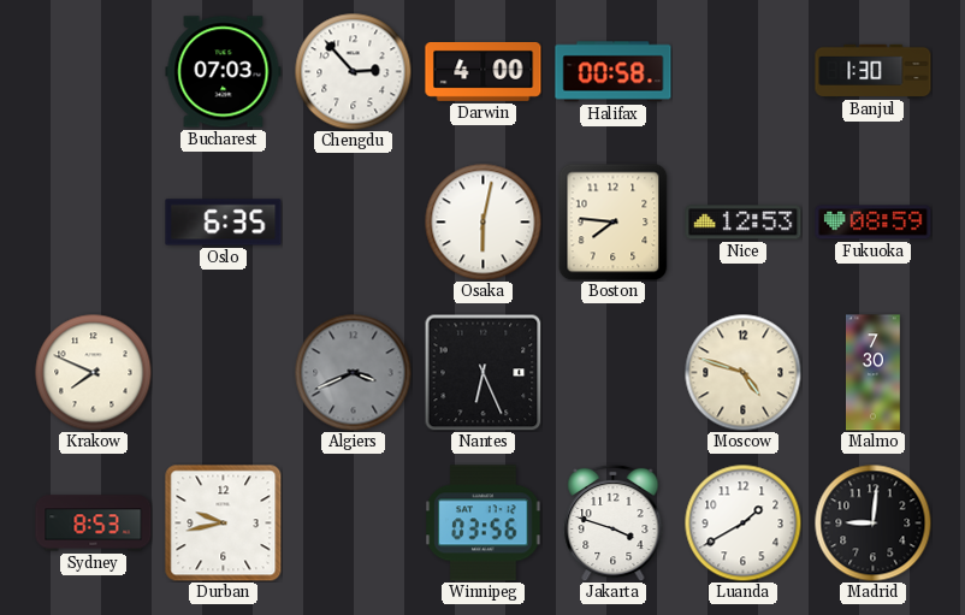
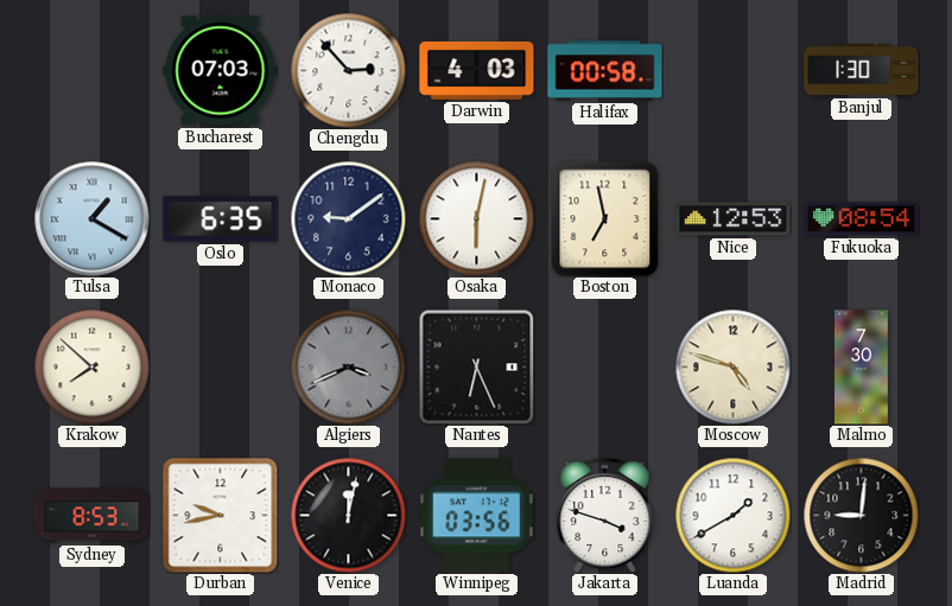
Darwin: 4:00 -> 4:03
Tulsa: none -> 1:20
Monaco: none -> 9:09
Boston: 7:46 -> 6:58
Fukuoka: 08:59 -> 08:54
Krakow: 7:49 -> 7:52
Venice: none -> 12:02
